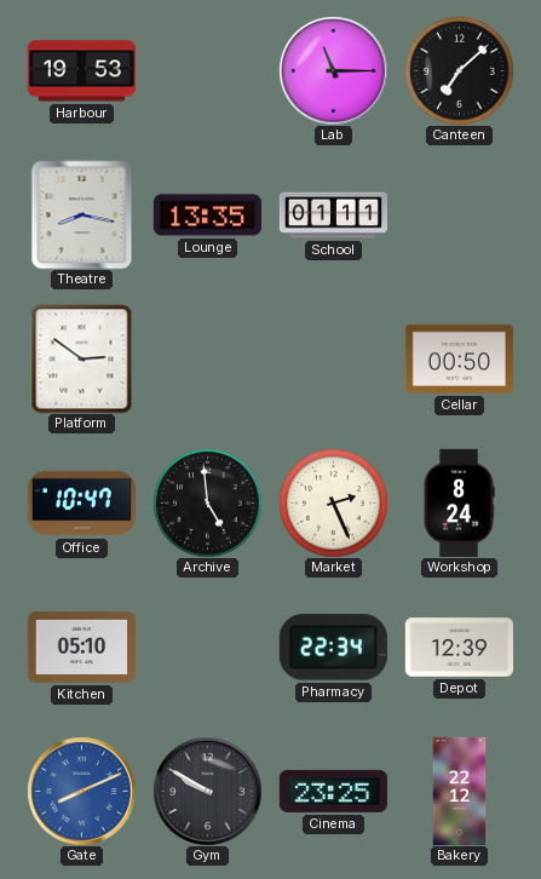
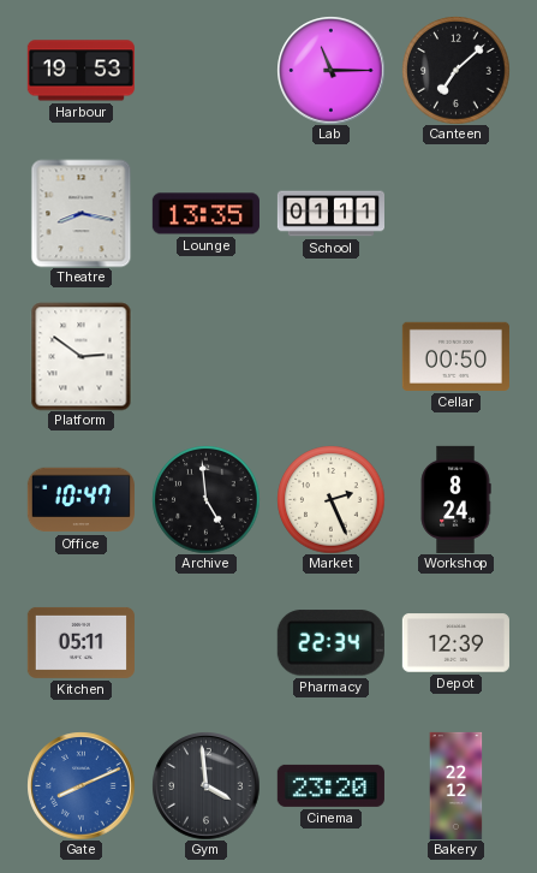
Kitchen: 05:10 -> 05:11
Gym: 9:50 -> 3:59
Cinema: 23:25 -> 23:20
